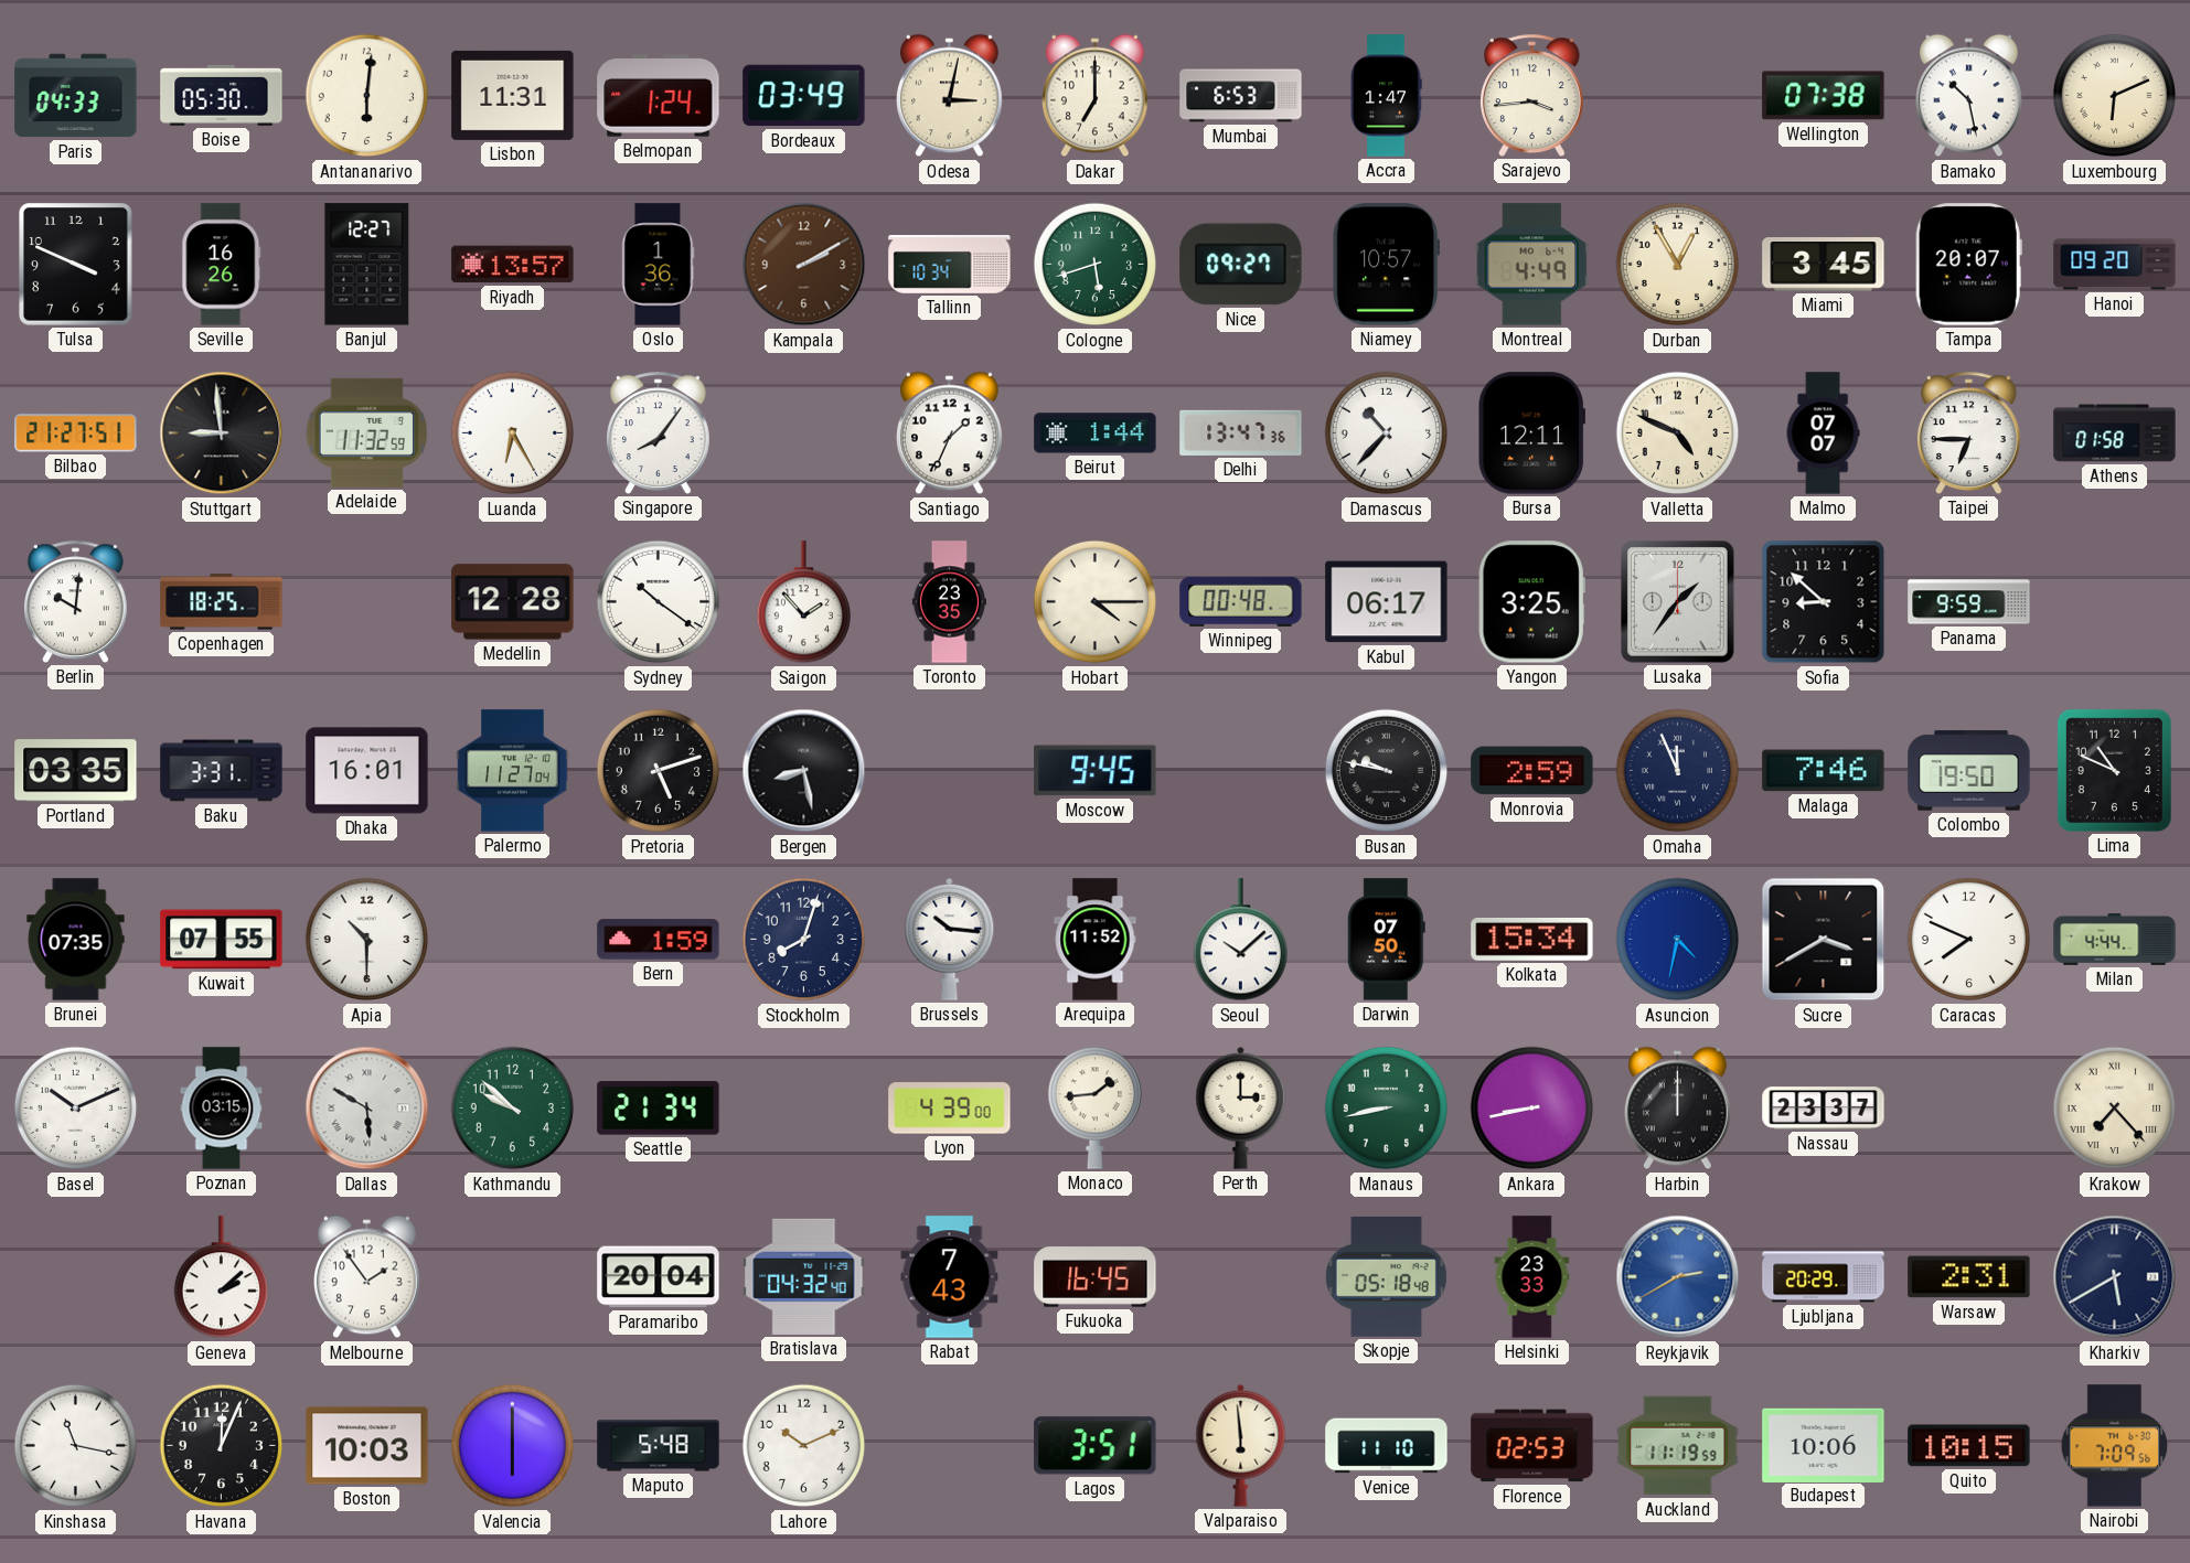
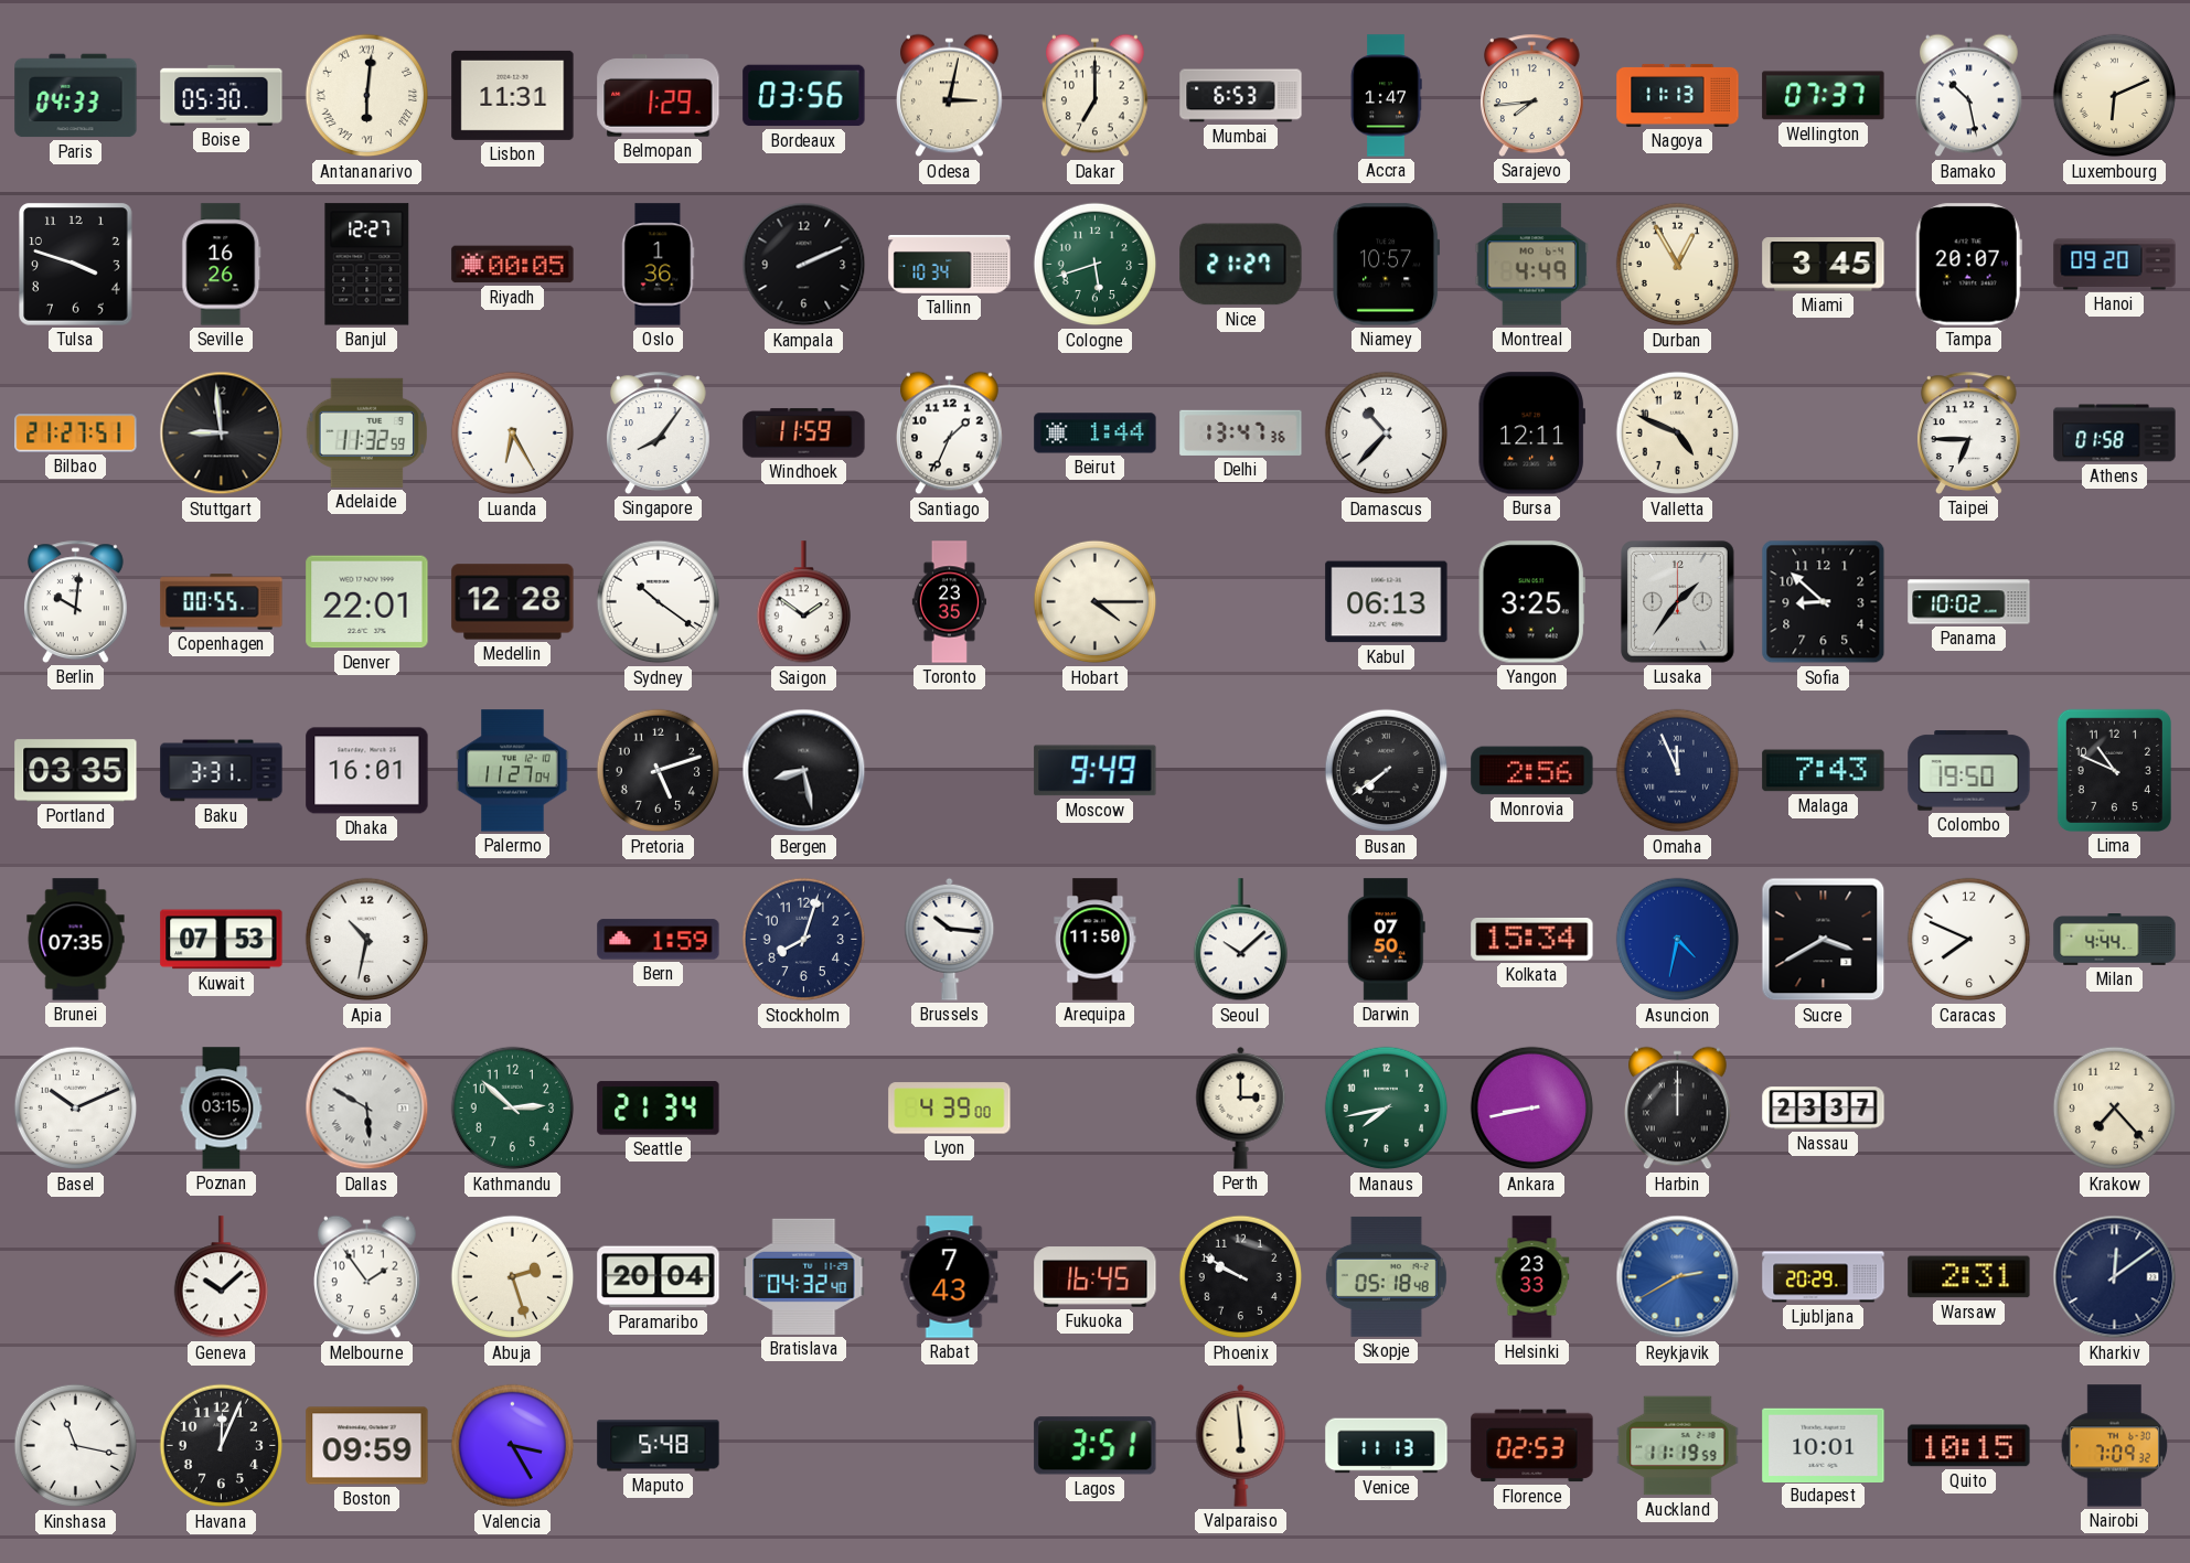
Antananarivo numerals: Arabic -> Roman
Belmopan: 1:24 -> 1:29
Bordeaux: 03:49 -> 03:56
Sarajevo: 3:44 -> 7:44
Nagoya: none -> 11:13
Wellington: 07:38 -> 07:37
Tulsa: 3:49 -> 3:48
Riyadh: 13:57 -> 00:05
Kampala: 2:10 -> 2:11
Kampala dial: brown -> black
Nice: 09:27 -> 21:27
Windhoek: none -> 11:59
Malmo: 07:07 -> none
Copenhagen: 18:25 -> 00:55
Denver: none -> 22:01
Saigon: 1:53 -> 1:51
Winnipeg: 00:48 -> none
Kabul: 06:17 -> 06:13
Panama: 9:59 -> 10:02
Moscow: 9:45 -> 9:49
Busan: 9:47 -> 7:39
Monrovia: 2:59 -> 2:56
Malaga: 7:46 -> 7:43
Kuwait: 07:55 -> 07:53
Apia: 10:30 -> 10:32
Arequipa: 11:52 -> 11:50
Kathmandu: 9:52 -> 2:52
Monaco: 1:44 -> none
Manaus: 8:43 -> 7:43
Krakow numerals: Roman -> Arabic
Geneva: 2:08 -> 10:08
Abuja: none -> 2:27
Phoenix: none -> 9:50
Kharkiv: 5:40 -> 12:09
Boston: 10:03 -> 09:59
Valencia: 6:00 -> 3:25
Lahore: 10:11 -> none
Venice: 11:10 -> 11:13
Budapest: 10:06 -> 10:01
Nairobi: 7:09:56 -> 7:09:32
